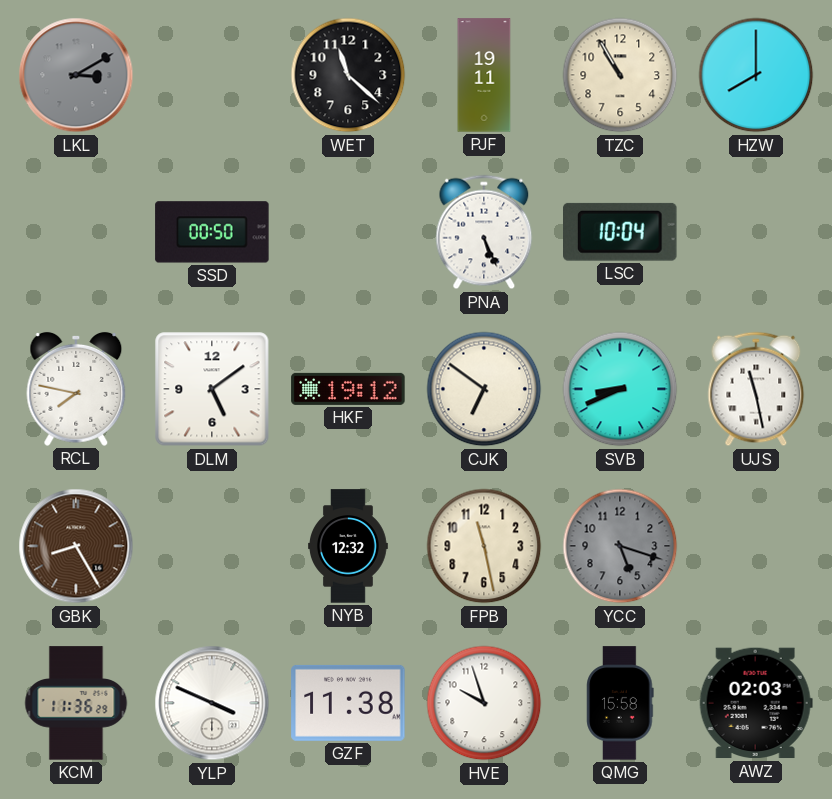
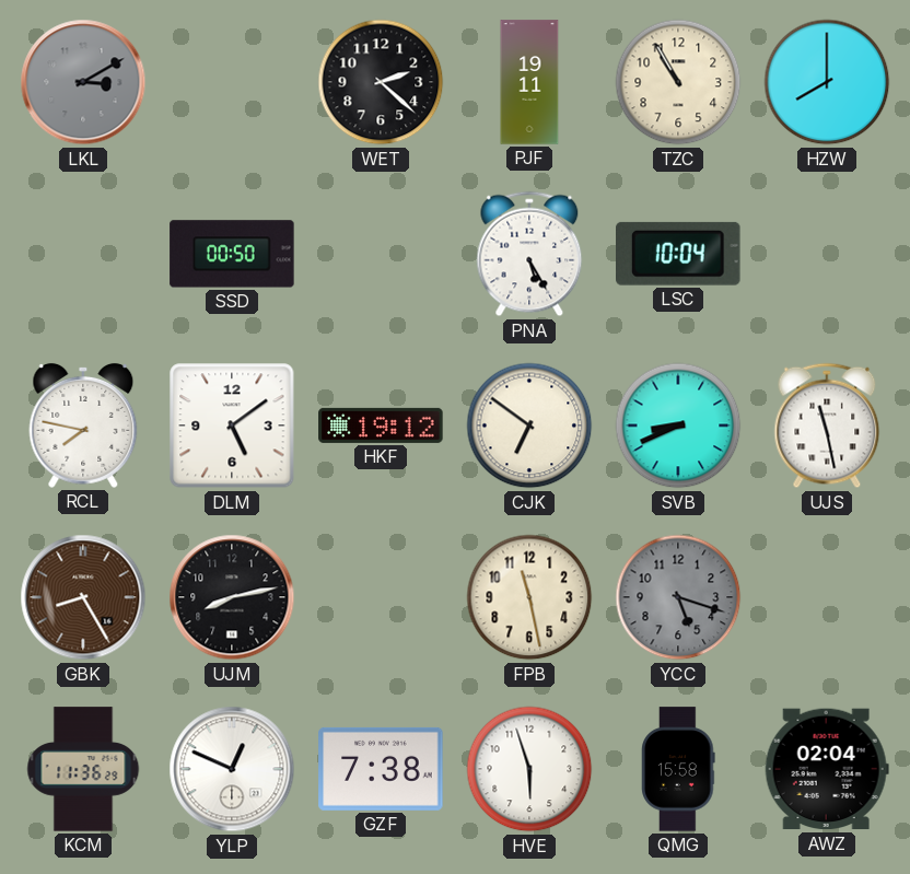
WET: 11:22 -> 2:22
PNA: 5:26 -> 5:25
UJM: none -> 8:13
NYB: 12:32 -> none
YLP: 3:49 -> 12:49
GZF: 11:38 -> 7:38
HVE: 9:57 -> 5:57
AWZ: 02:03 -> 02:04
